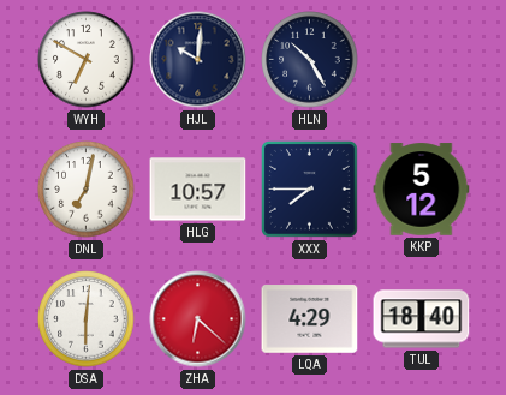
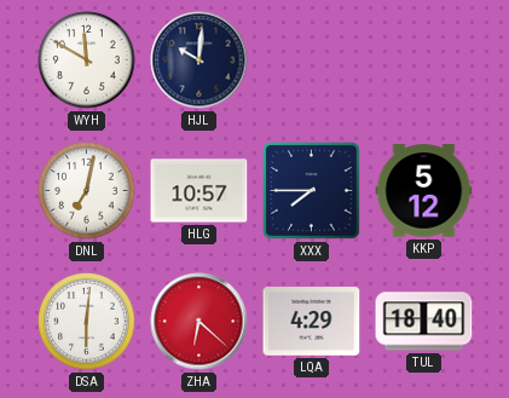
WYH: 6:50 -> 11:50
HLN: 10:25 -> none
